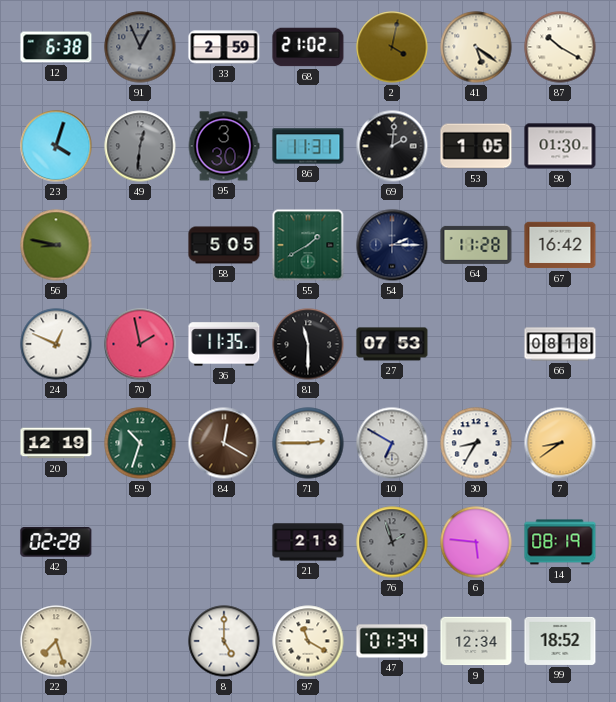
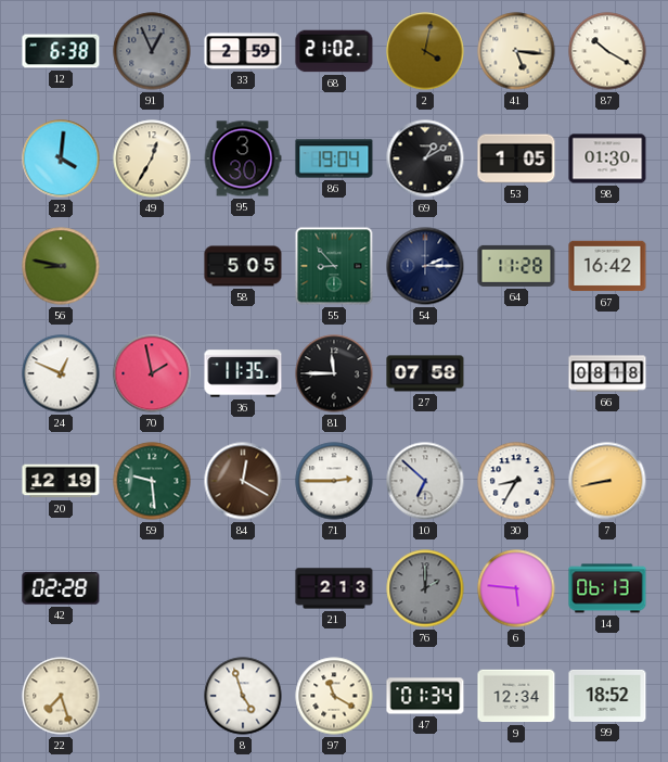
41: 5:21 -> 5:16
23: 4:03 -> 4:01
49: 12:31 -> 12:35
49 dial: grey -> cream
86: 11:31 -> 19:04
69: 2:01 -> 1:10
55: 1:40 -> 8:53
81: 11:30 -> 11:45
27: 07:53 -> 07:58
59: 10:33 -> 9:29
10: 6:50 -> 6:52
7: 8:39 -> 8:43
76: 1:57 -> 2:00
14: 08:19 -> 06:13
8: 5:00 -> 4:57
